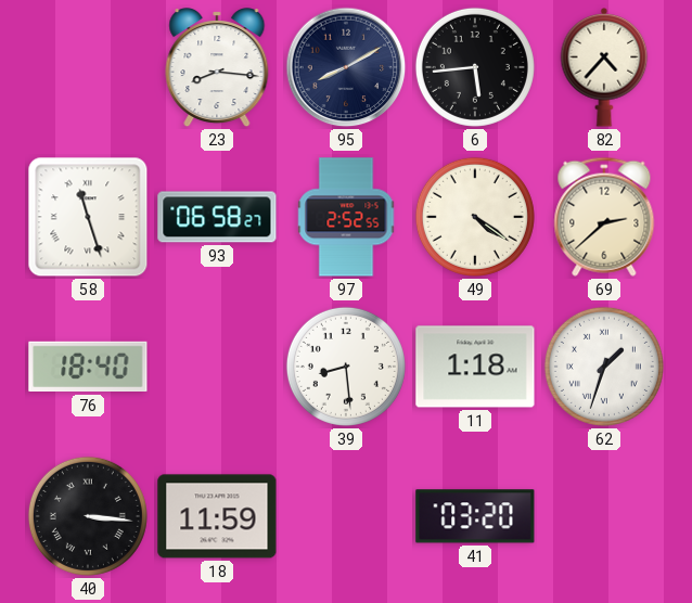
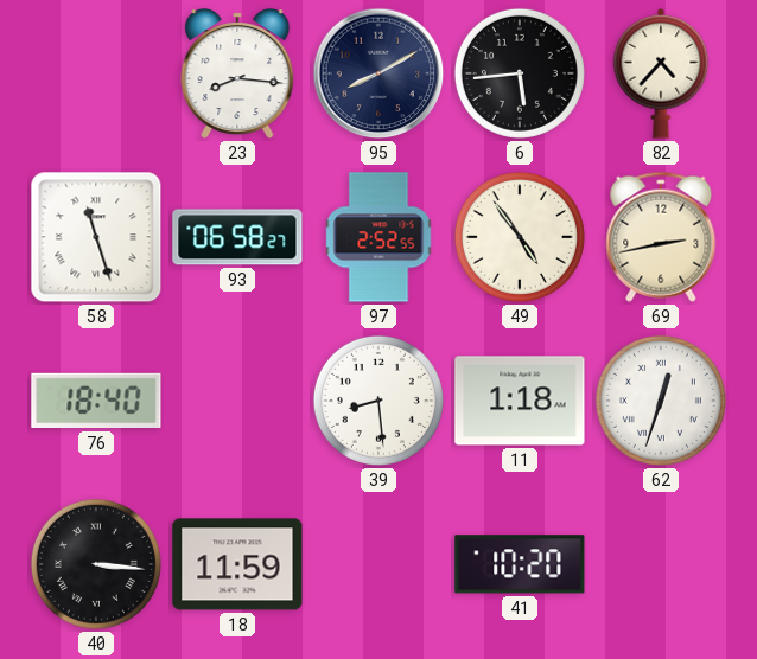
49: 4:21 -> 4:54
69: 2:38 -> 2:43
62: 1:33 -> 12:33
41: 03:20 -> 10:20
